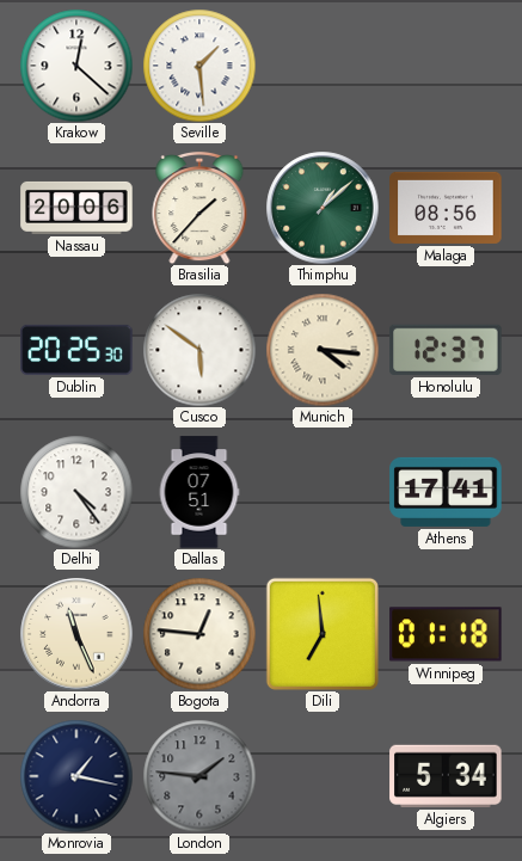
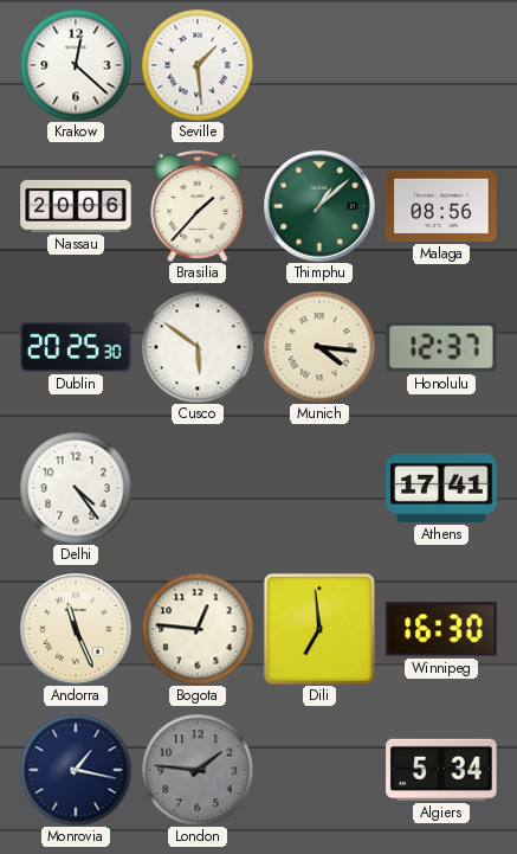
Dallas: 07:51 -> none
Winnipeg: 01:18 -> 16:30
